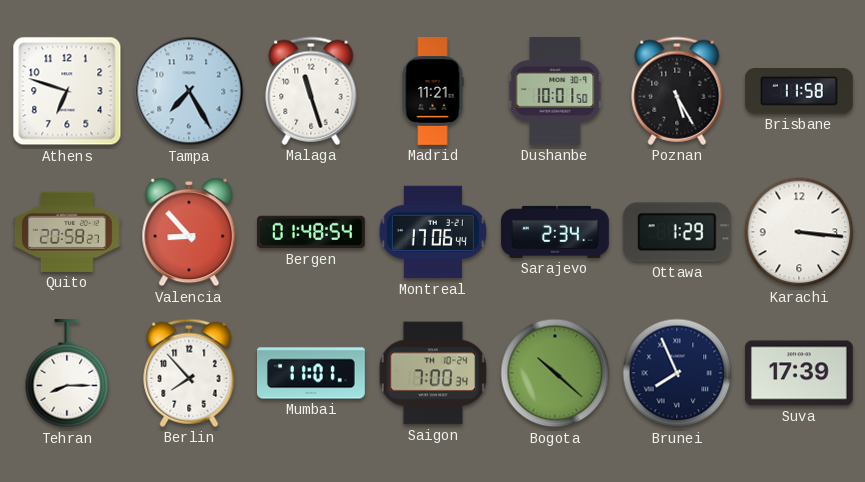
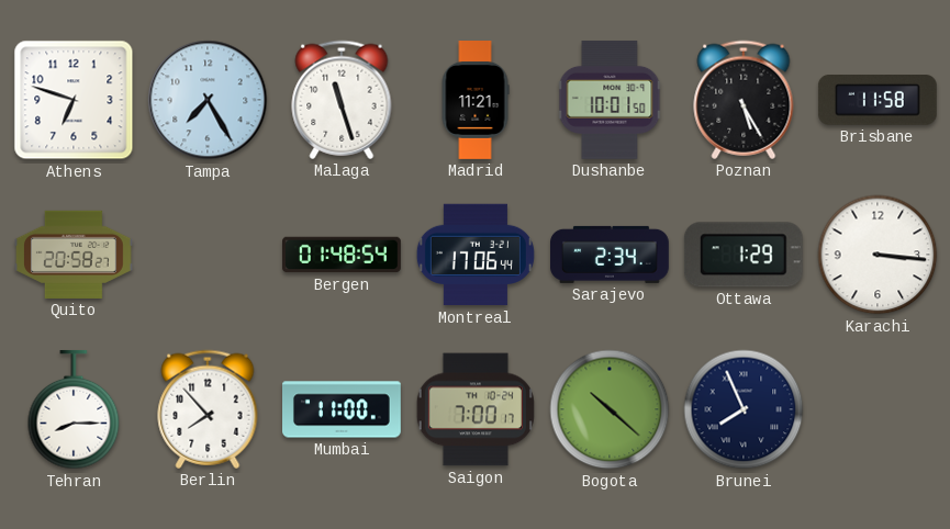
Valencia: 8:53 -> none
Mumbai: 11:01 -> 11:00
Saigon: 7:00:34 -> 7:00:17
Suva: 17:39 -> none
